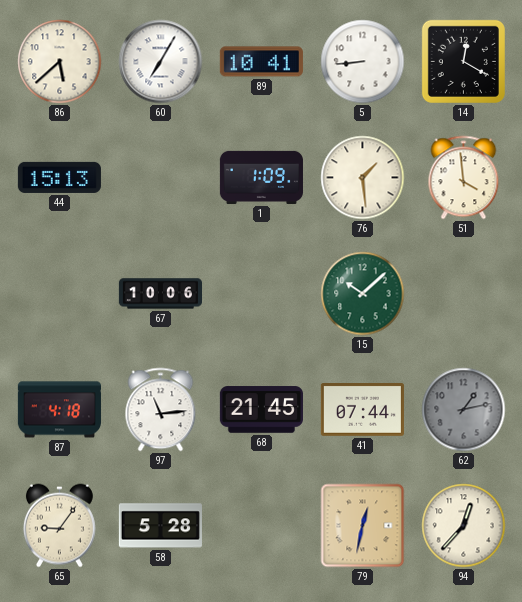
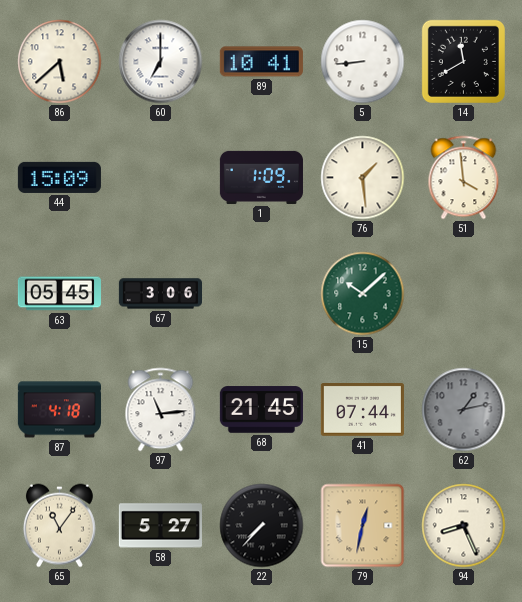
60: 7:05 -> 7:00
14: 12:20 -> 11:40
44: 15:13 -> 15:09
63: none -> 05:45
67: 10:06 -> 3:06
65: 9:06 -> 11:06
58: 5:28 -> 5:27
22: none -> 7:37
94: 12:37 -> 8:26
